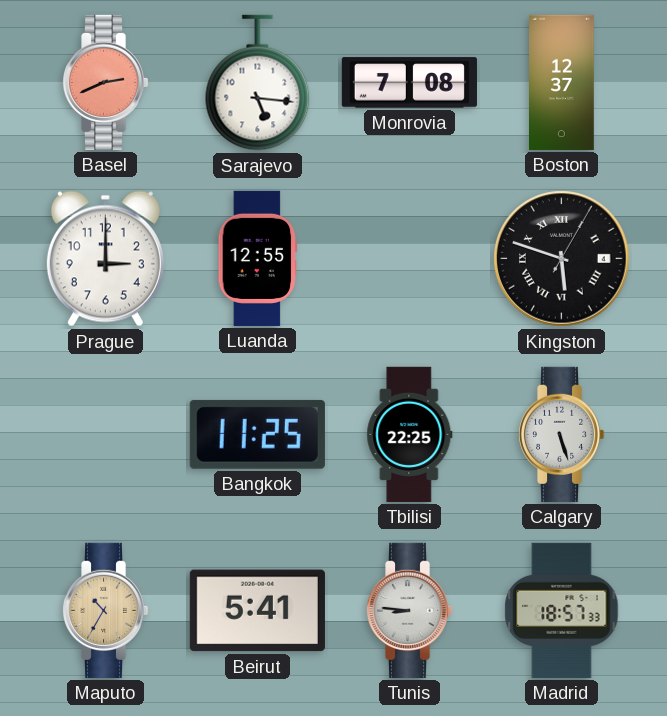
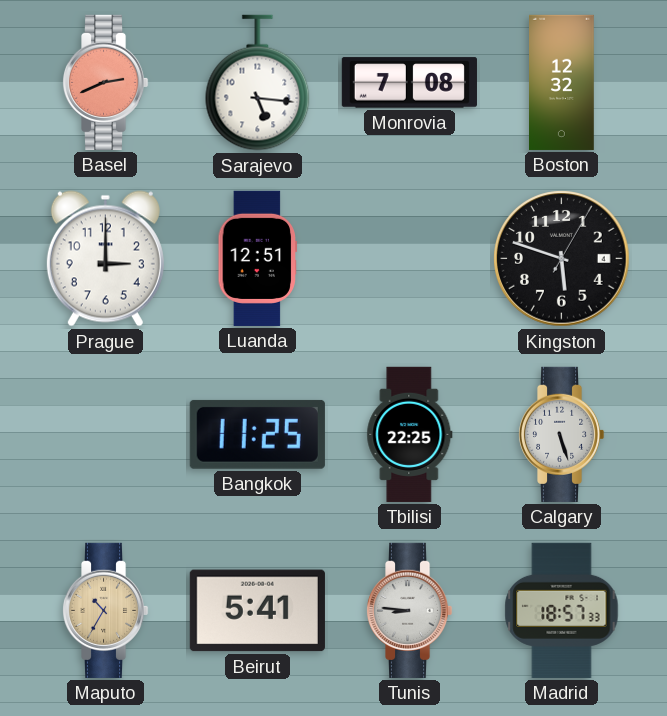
Boston: 12:37 -> 12:32
Luanda: 12:55 -> 12:51
Kingston numerals: Roman -> Arabic
